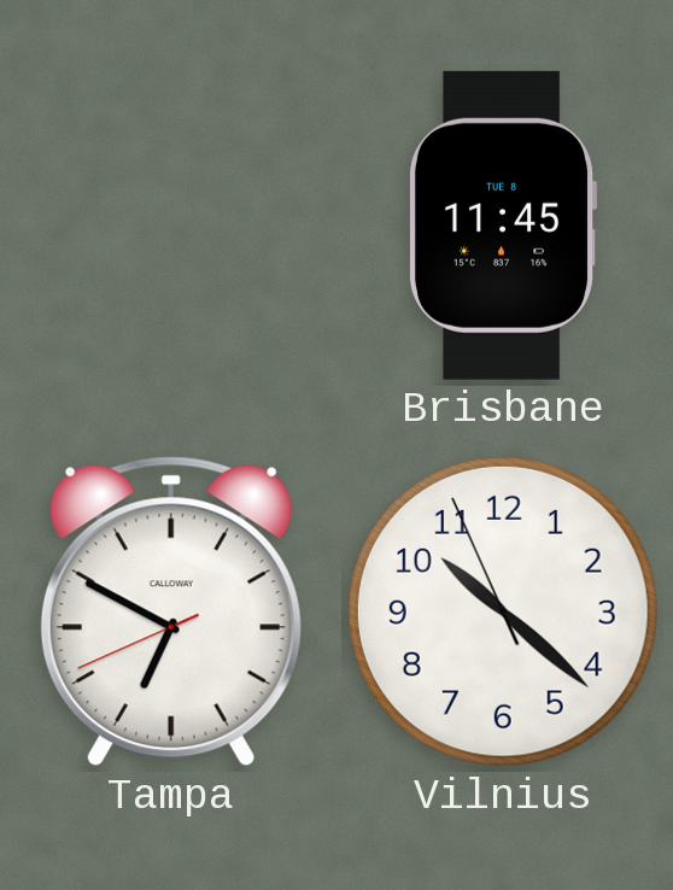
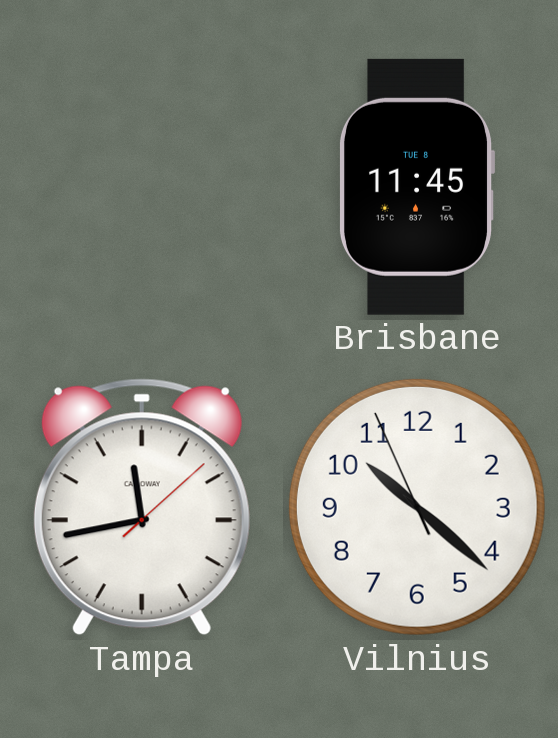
Tampa: 6:49 -> 11:43
